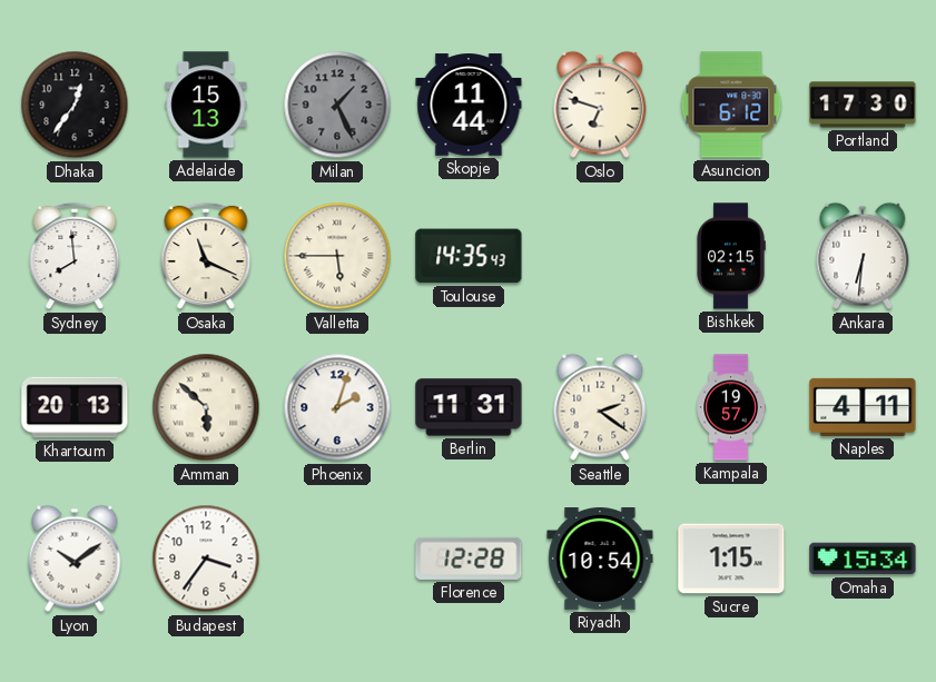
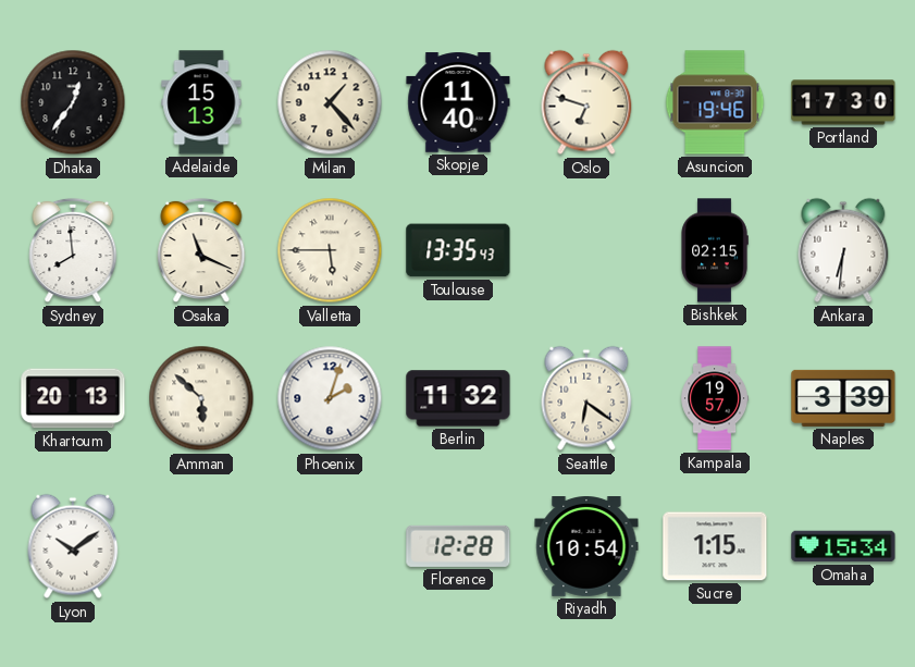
Milan: 1:26 -> 1:23
Milan dial: grey -> cream
Skopje: 11:44 -> 11:40
Asuncion: 6:12 -> 19:46
Toulouse: 14:35 -> 13:35
Berlin: 11:31 -> 11:32
Seattle: 2:21 -> 6:21
Naples: 4:11 -> 3:39
Budapest: 3:36 -> none
